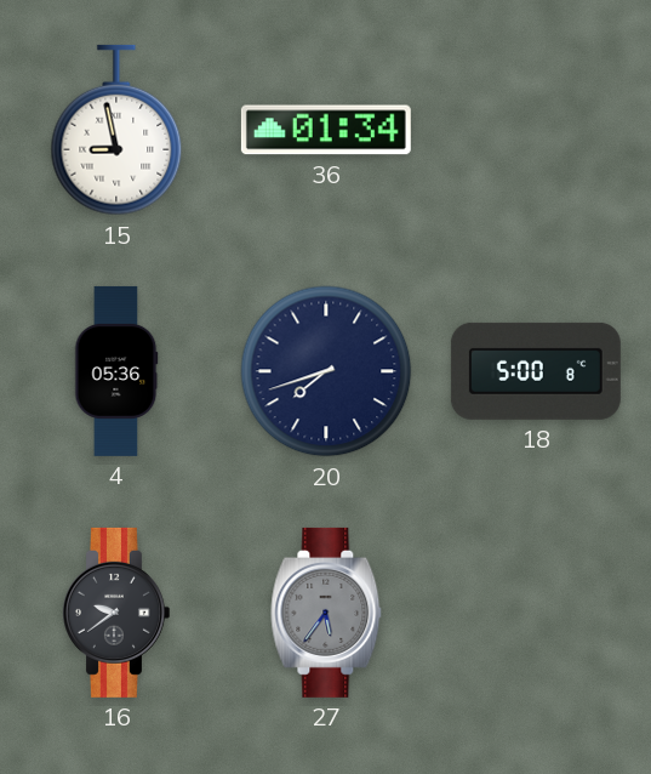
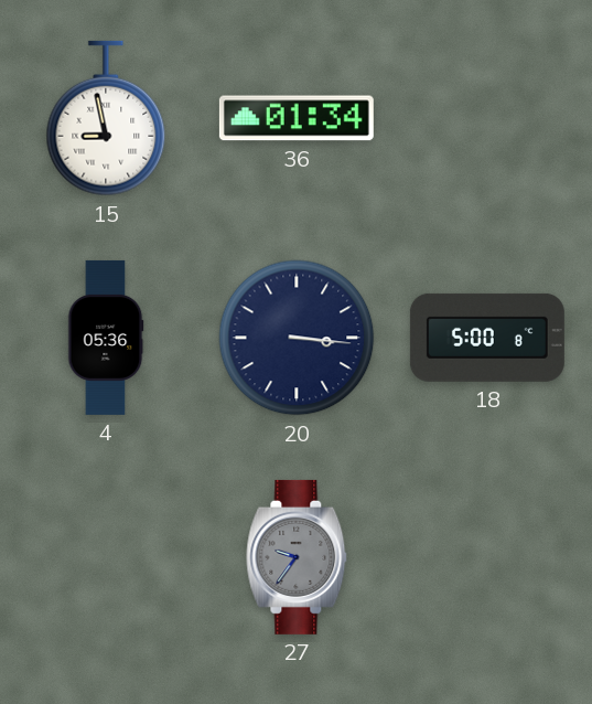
20: 7:42 -> 3:16
16: 9:39 -> none
27: 5:36 -> 9:36
